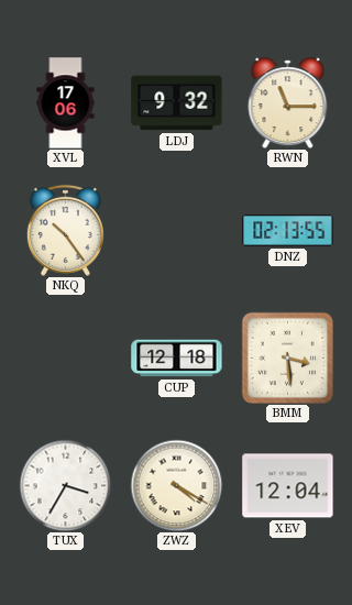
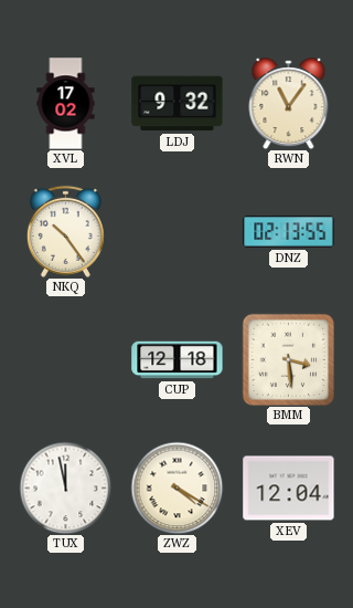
XVL: 17:06 -> 17:02
RWN: 11:15 -> 11:06
TUX: 3:35 -> 11:58
